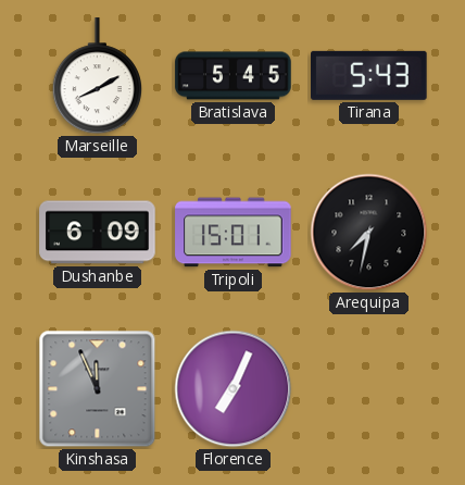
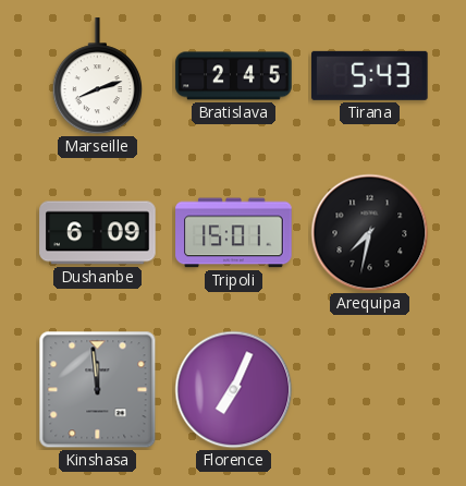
Marseille: 8:10 -> 8:12
Bratislava: 5:45 -> 2:45
Kinshasa: 11:56 -> 11:59
